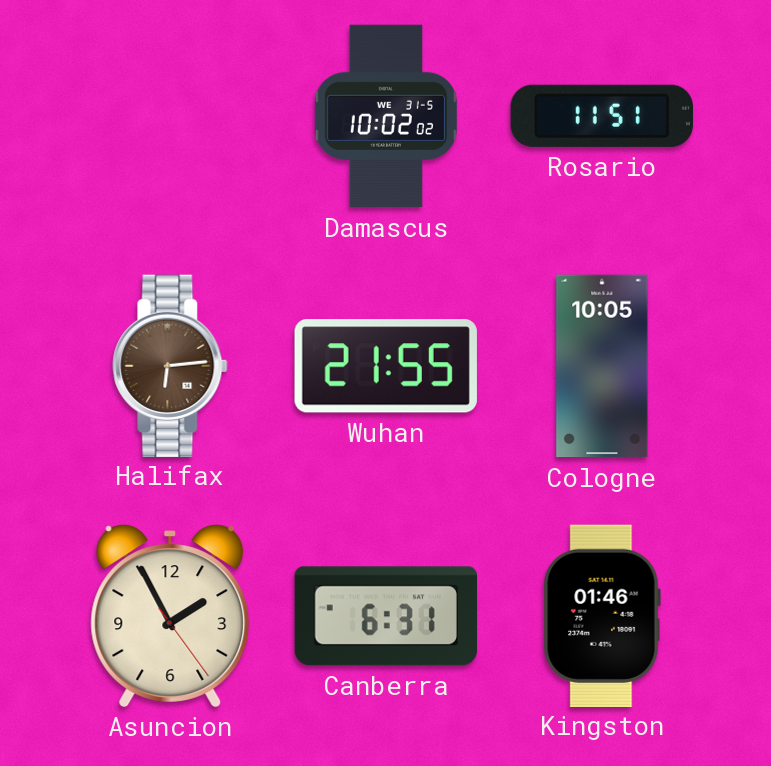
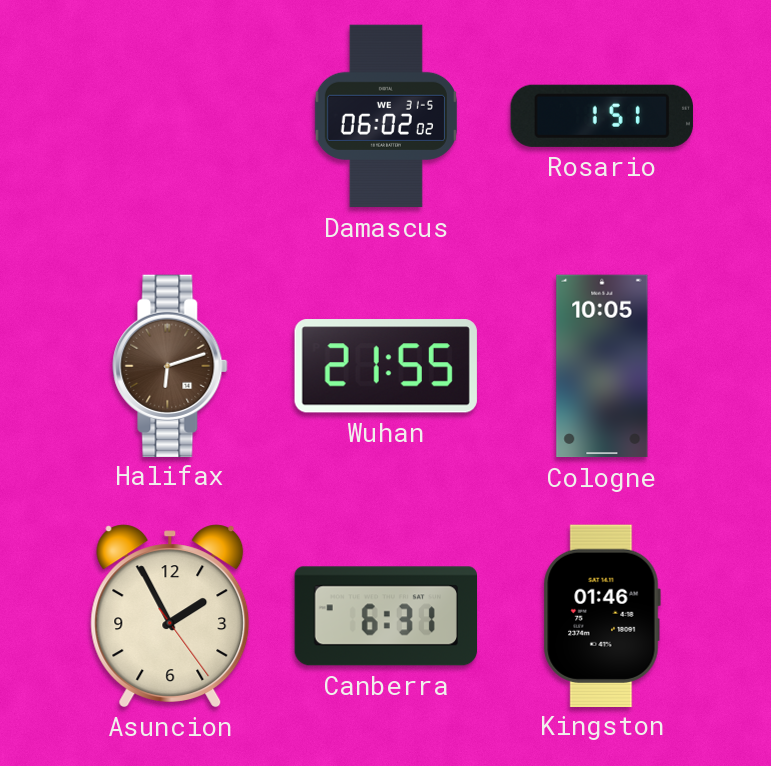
Damascus: 10:02 -> 06:02
Rosario: 11:51 -> 1:51
Halifax: 6:14 -> 6:12
